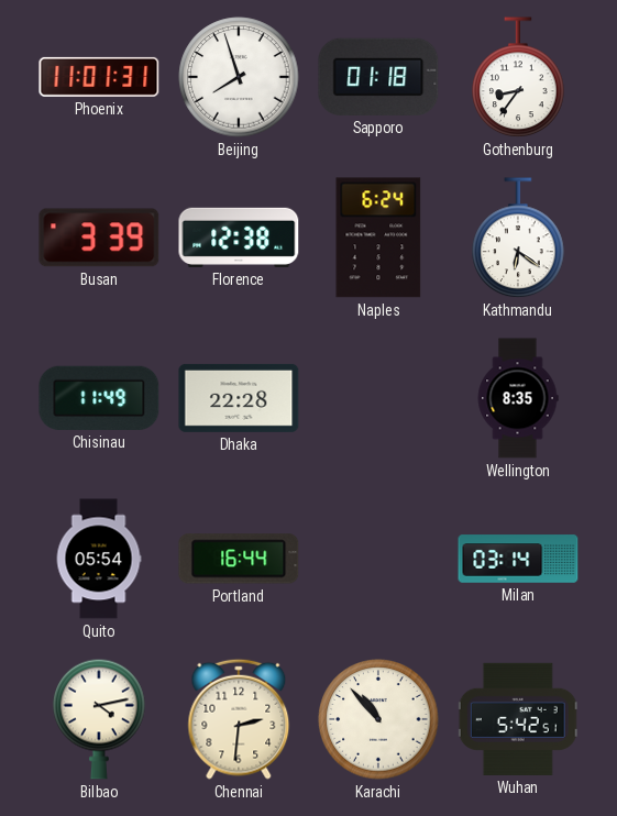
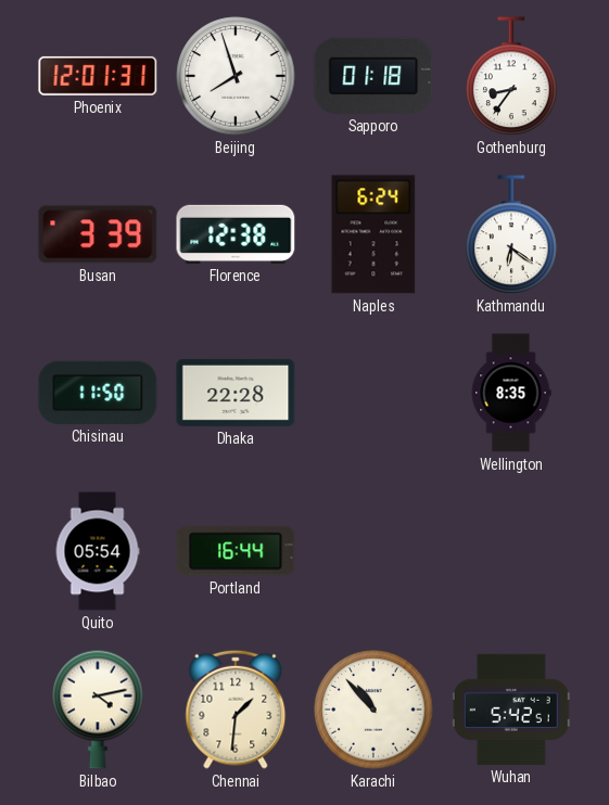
Phoenix: 11:01 -> 12:01
Chisinau: 11:49 -> 11:50
Milan: 03:14 -> none
Chennai: 2:31 -> 1:31
